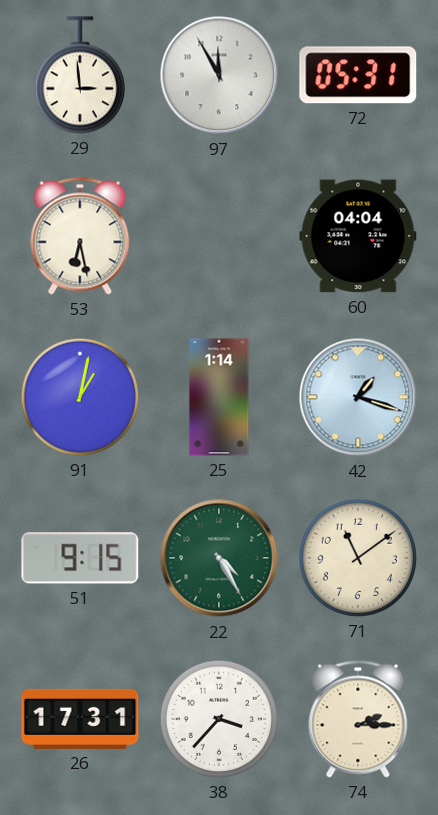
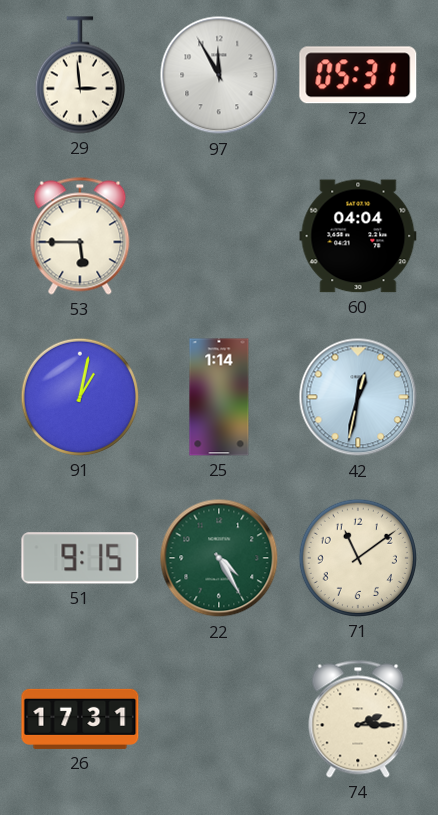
53: 6:28 -> 5:45
42: 1:18 -> 12:32
38: 3:37 -> none
